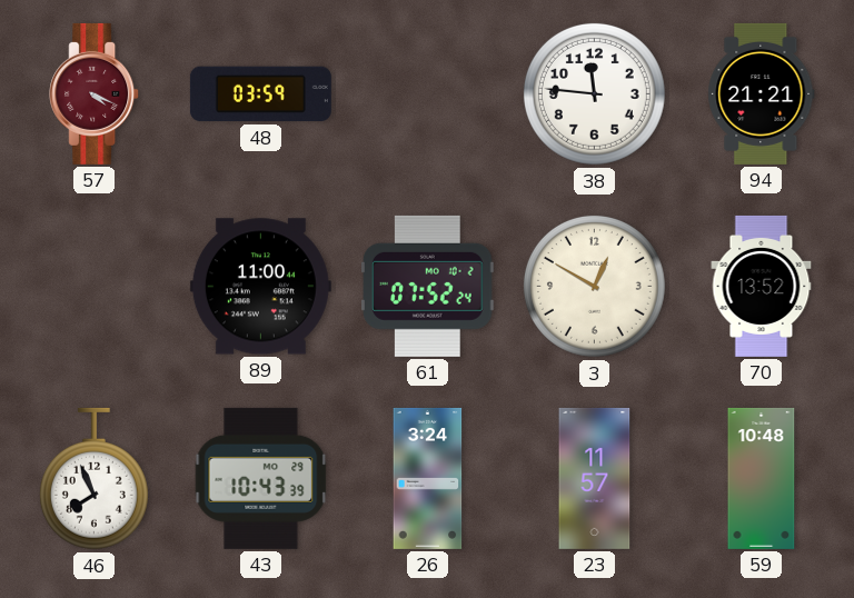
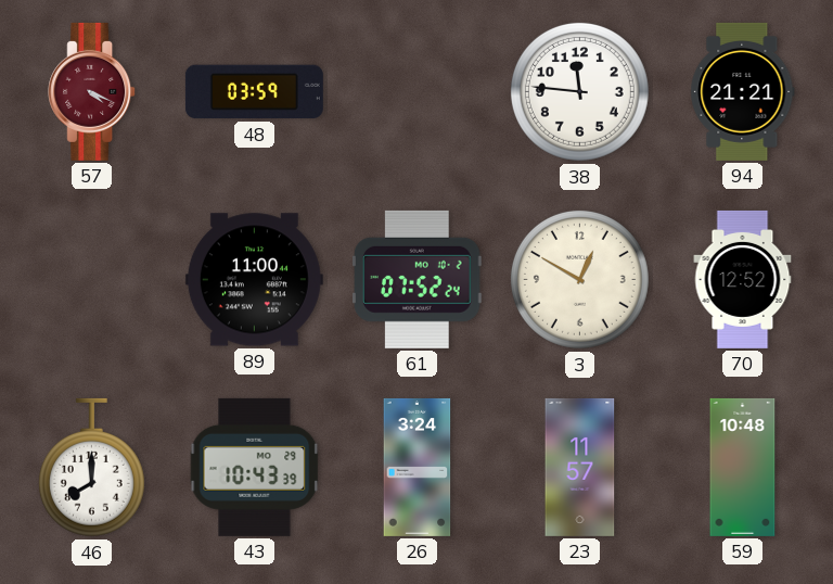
70: 13:52 -> 12:52
46: 7:56 -> 8:00
